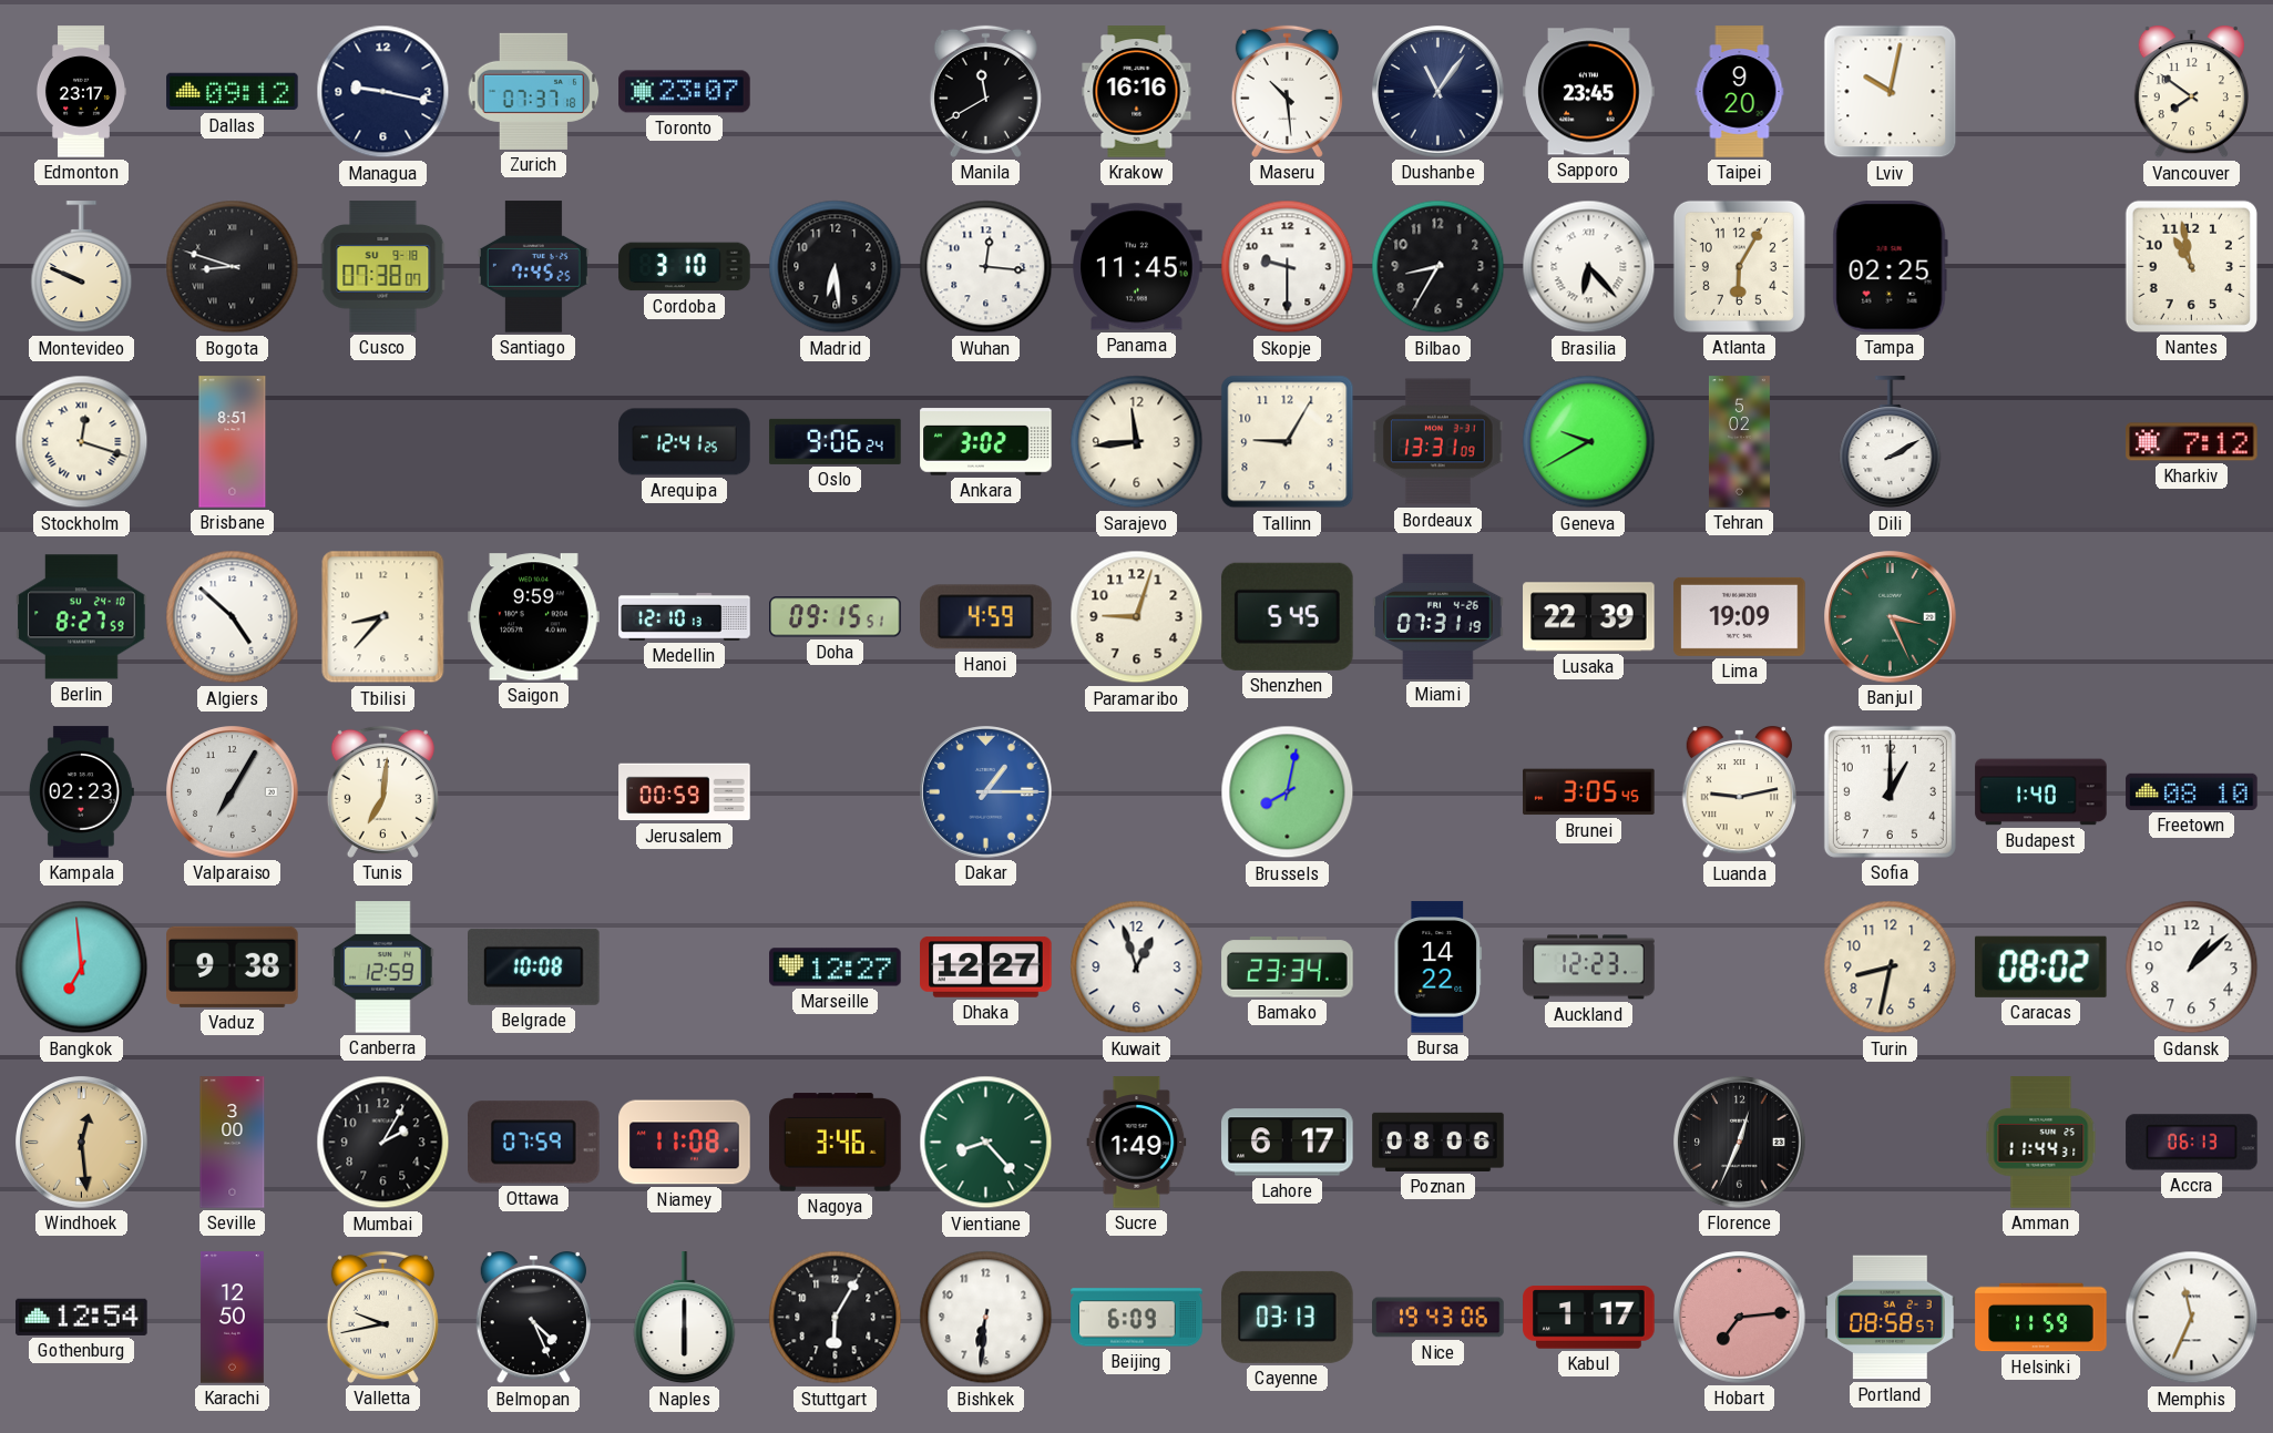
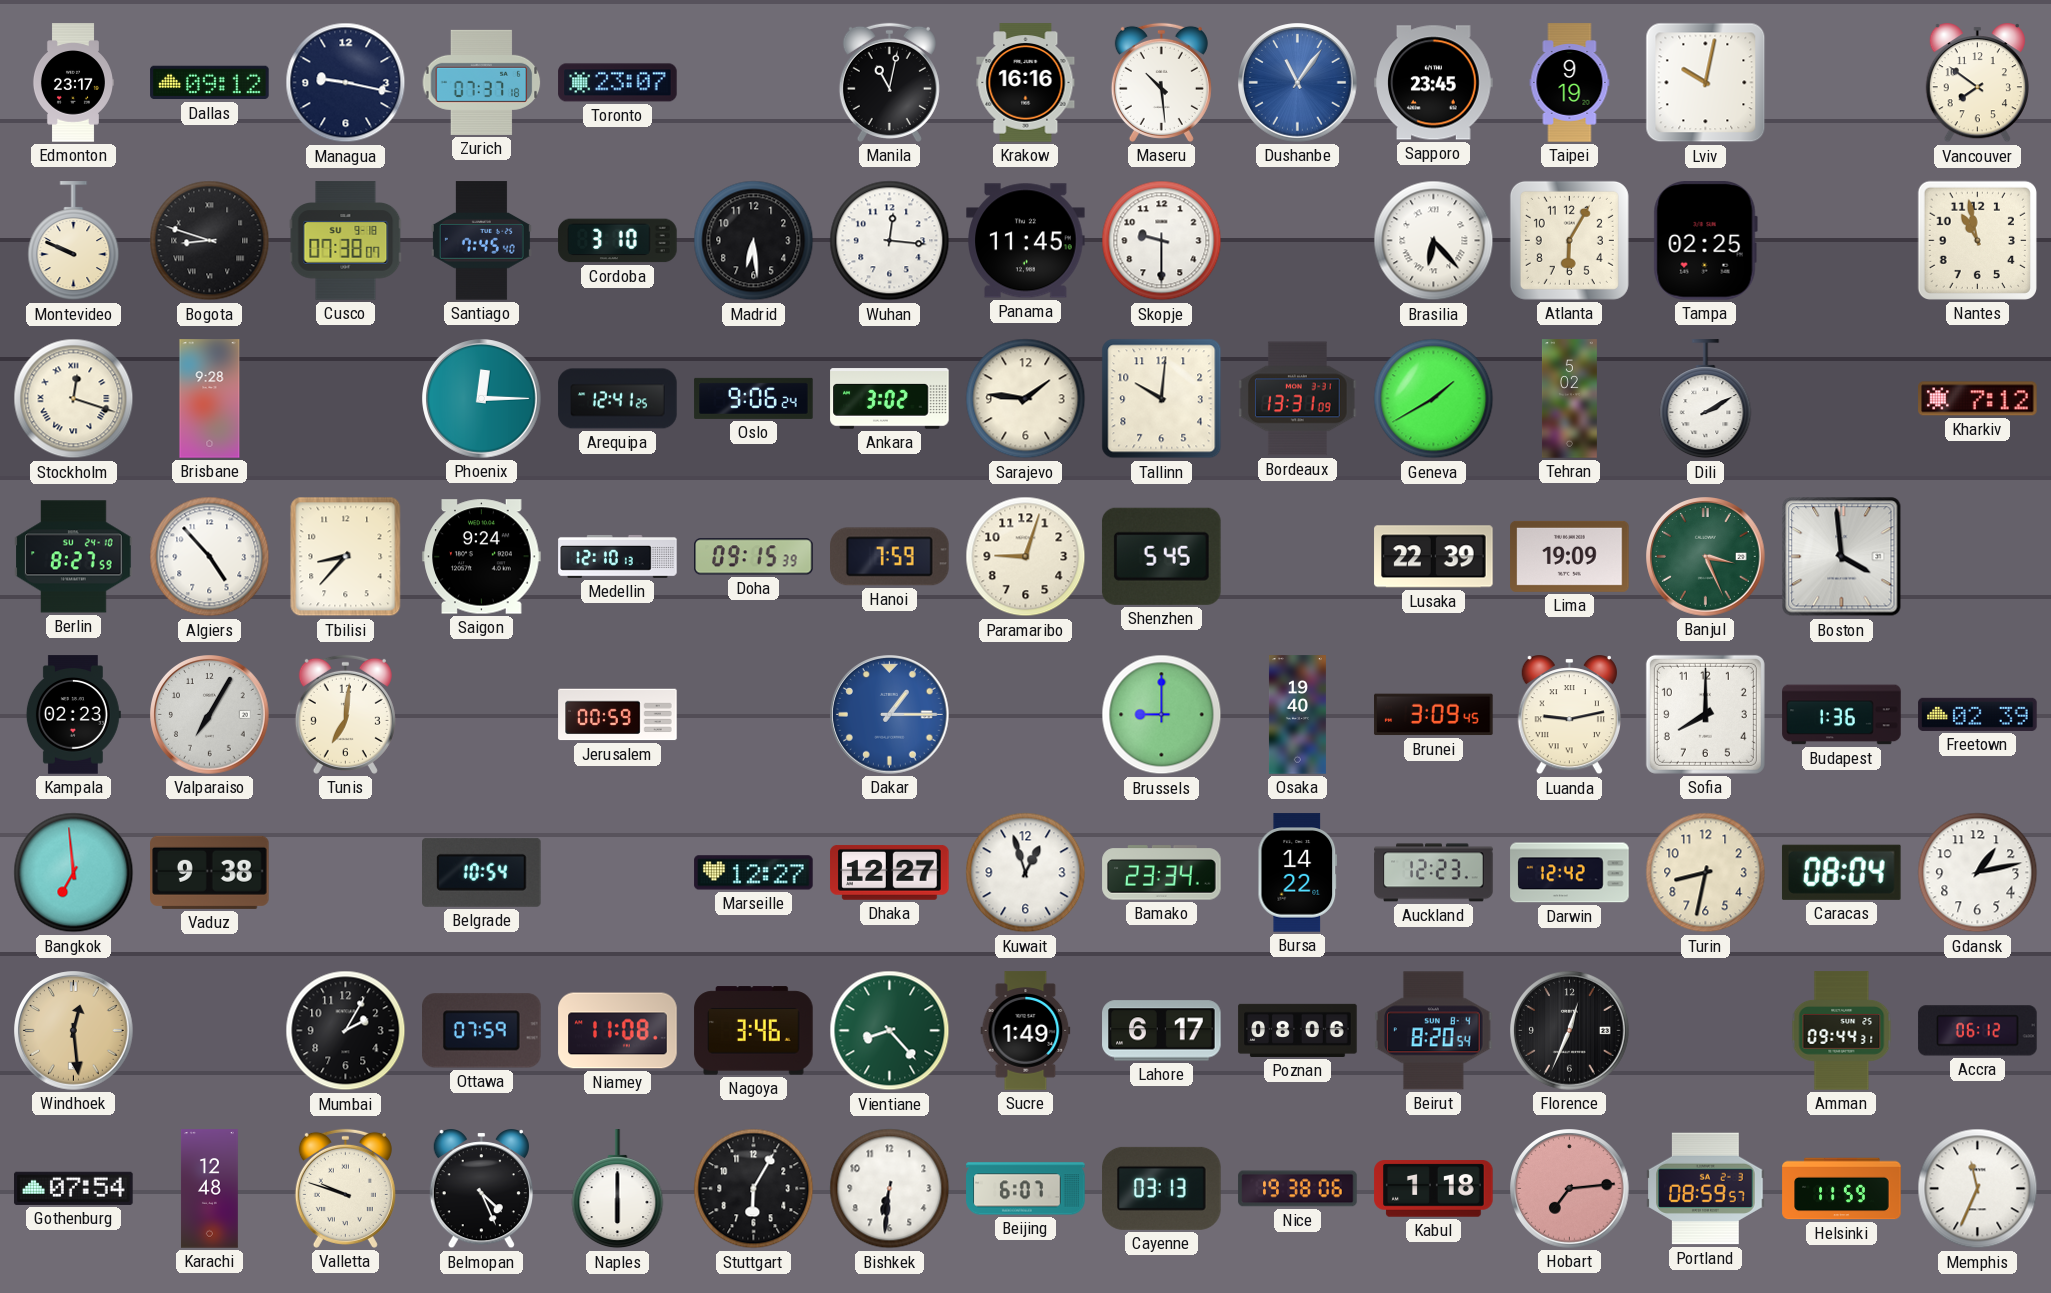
Manila: 11:40 -> 11:02
Dushanbe dial: navy -> blue
Taipei: 9:20 -> 9:19
Santiago: 7:45:25 -> 7:45:40
Bilbao: 8:35 -> none
Brisbane: 8:51 -> 9:28
Phoenix: none -> 12:15
Sarajevo: 11:44 -> 1:46
Tallinn: 9:05 -> 10:01
Geneva: 9:40 -> 1:40
Algiers: 4:52 -> 4:53
Saigon: 9:59 -> 9:24
Doha: 09:15:51 -> 09:15:39
Hanoi: 4:59 -> 7:59
Miami: 07:31 -> none
Boston: none -> 3:59
Brussels: 8:02 -> 9:00
Osaka: none -> 19:40
Brunei: 3:05 -> 3:09
Sofia: 1:00 -> 8:00
Budapest: 1:40 -> 1:36
Freetown: 08:10 -> 02:39
Canberra: 12:59 -> none
Belgrade: 10:08 -> 10:54
Darwin: none -> 12:42
Caracas: 08:02 -> 08:04
Gdansk: 1:08 -> 1:13
Seville: 3:00 -> none
Beirut: none -> 8:20
Amman: 11:44 -> 09:44
Accra: 06:13 -> 06:12
Gothenburg: 12:54 -> 07:54
Karachi: 12:50 -> 12:48
Valletta: 9:43 -> 9:48
Beijing: 6:09 -> 6:07
Nice: 19:43 -> 19:38
Kabul: 1:17 -> 1:18
Portland: 08:58 -> 08:59
